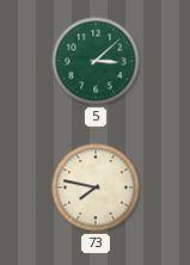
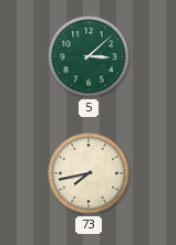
73: 7:47 -> 7:43
